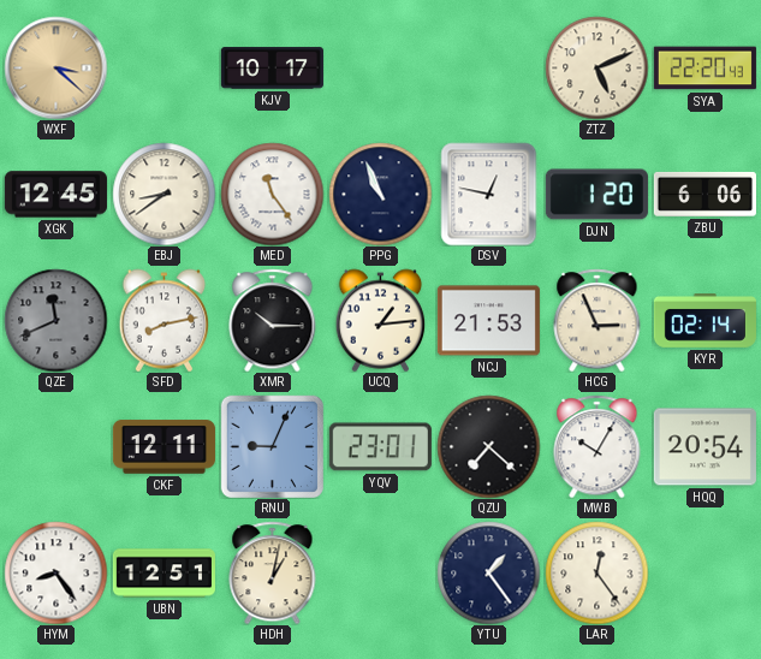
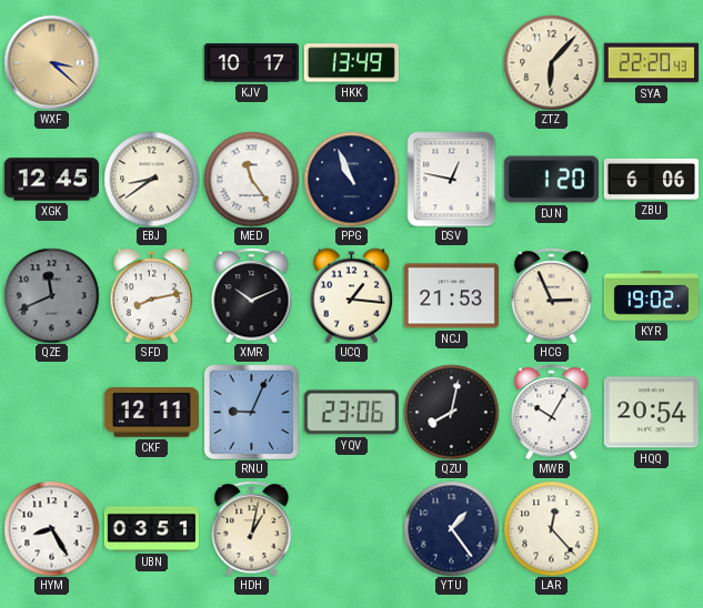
HKK: none -> 13:49
ZTZ: 5:11 -> 6:07
XMR: 10:15 -> 10:11
UCQ: 1:14 -> 1:16
KYR: 02:14 -> 19:02
YQV: 23:01 -> 23:06
QZU: 7:22 -> 8:02
HYM: 8:24 -> 8:25
UBN: 12:51 -> 03:51
LAR: 12:24 -> 12:23
